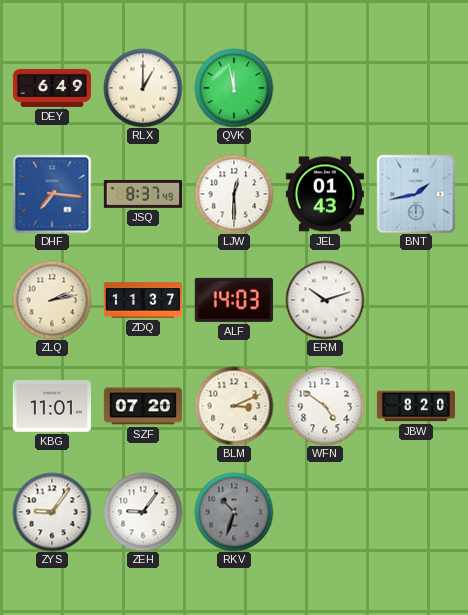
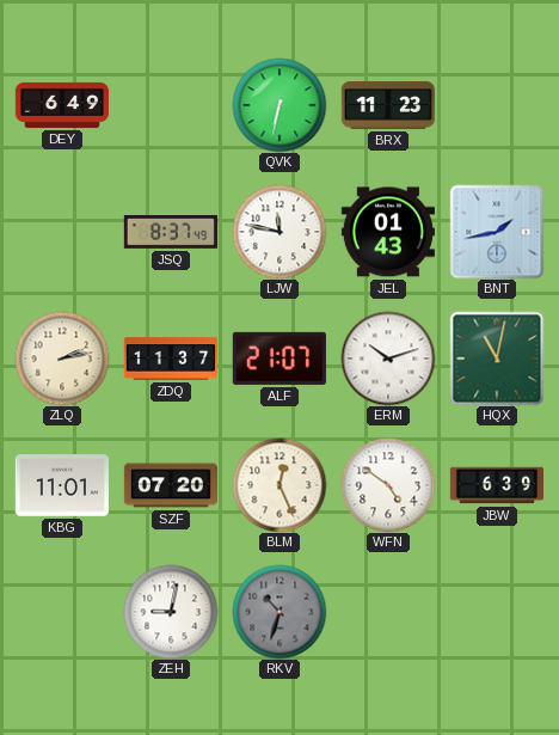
RLX: 1:00 -> none
QVK: 11:58 -> 6:32
BRX: none -> 11:23
DHF: 7:16 -> none
LJW: 12:30 -> 11:47
ALF: 14:03 -> 21:07
HQX: none -> 11:02
BLM: 3:11 -> 12:26
JBW: 8:20 -> 6:39
ZYS: 9:06 -> none
ZEH: 9:06 -> 9:02
